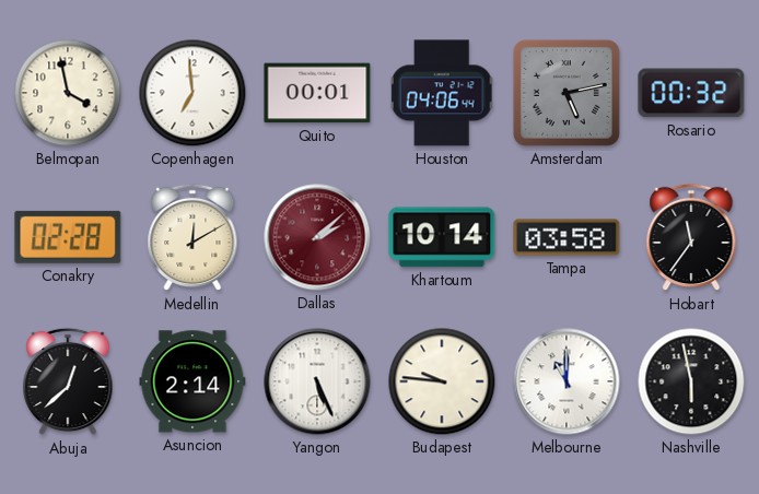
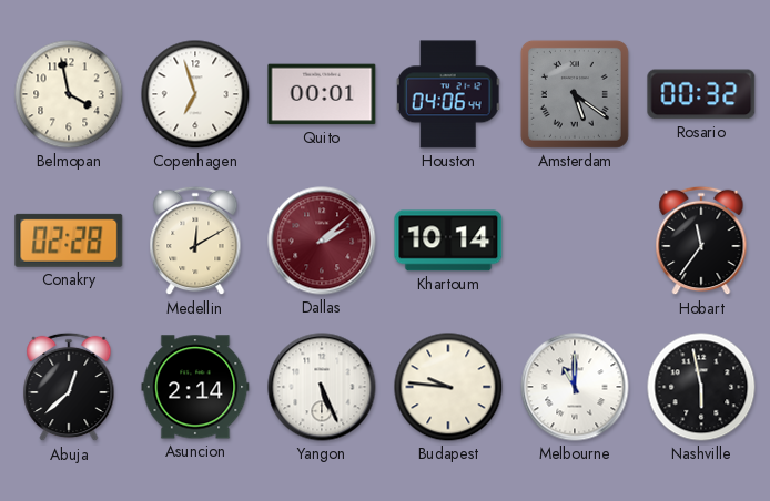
Copenhagen: 6:59 -> 6:57
Amsterdam: 5:13 -> 5:21
Tampa: 03:58 -> none
